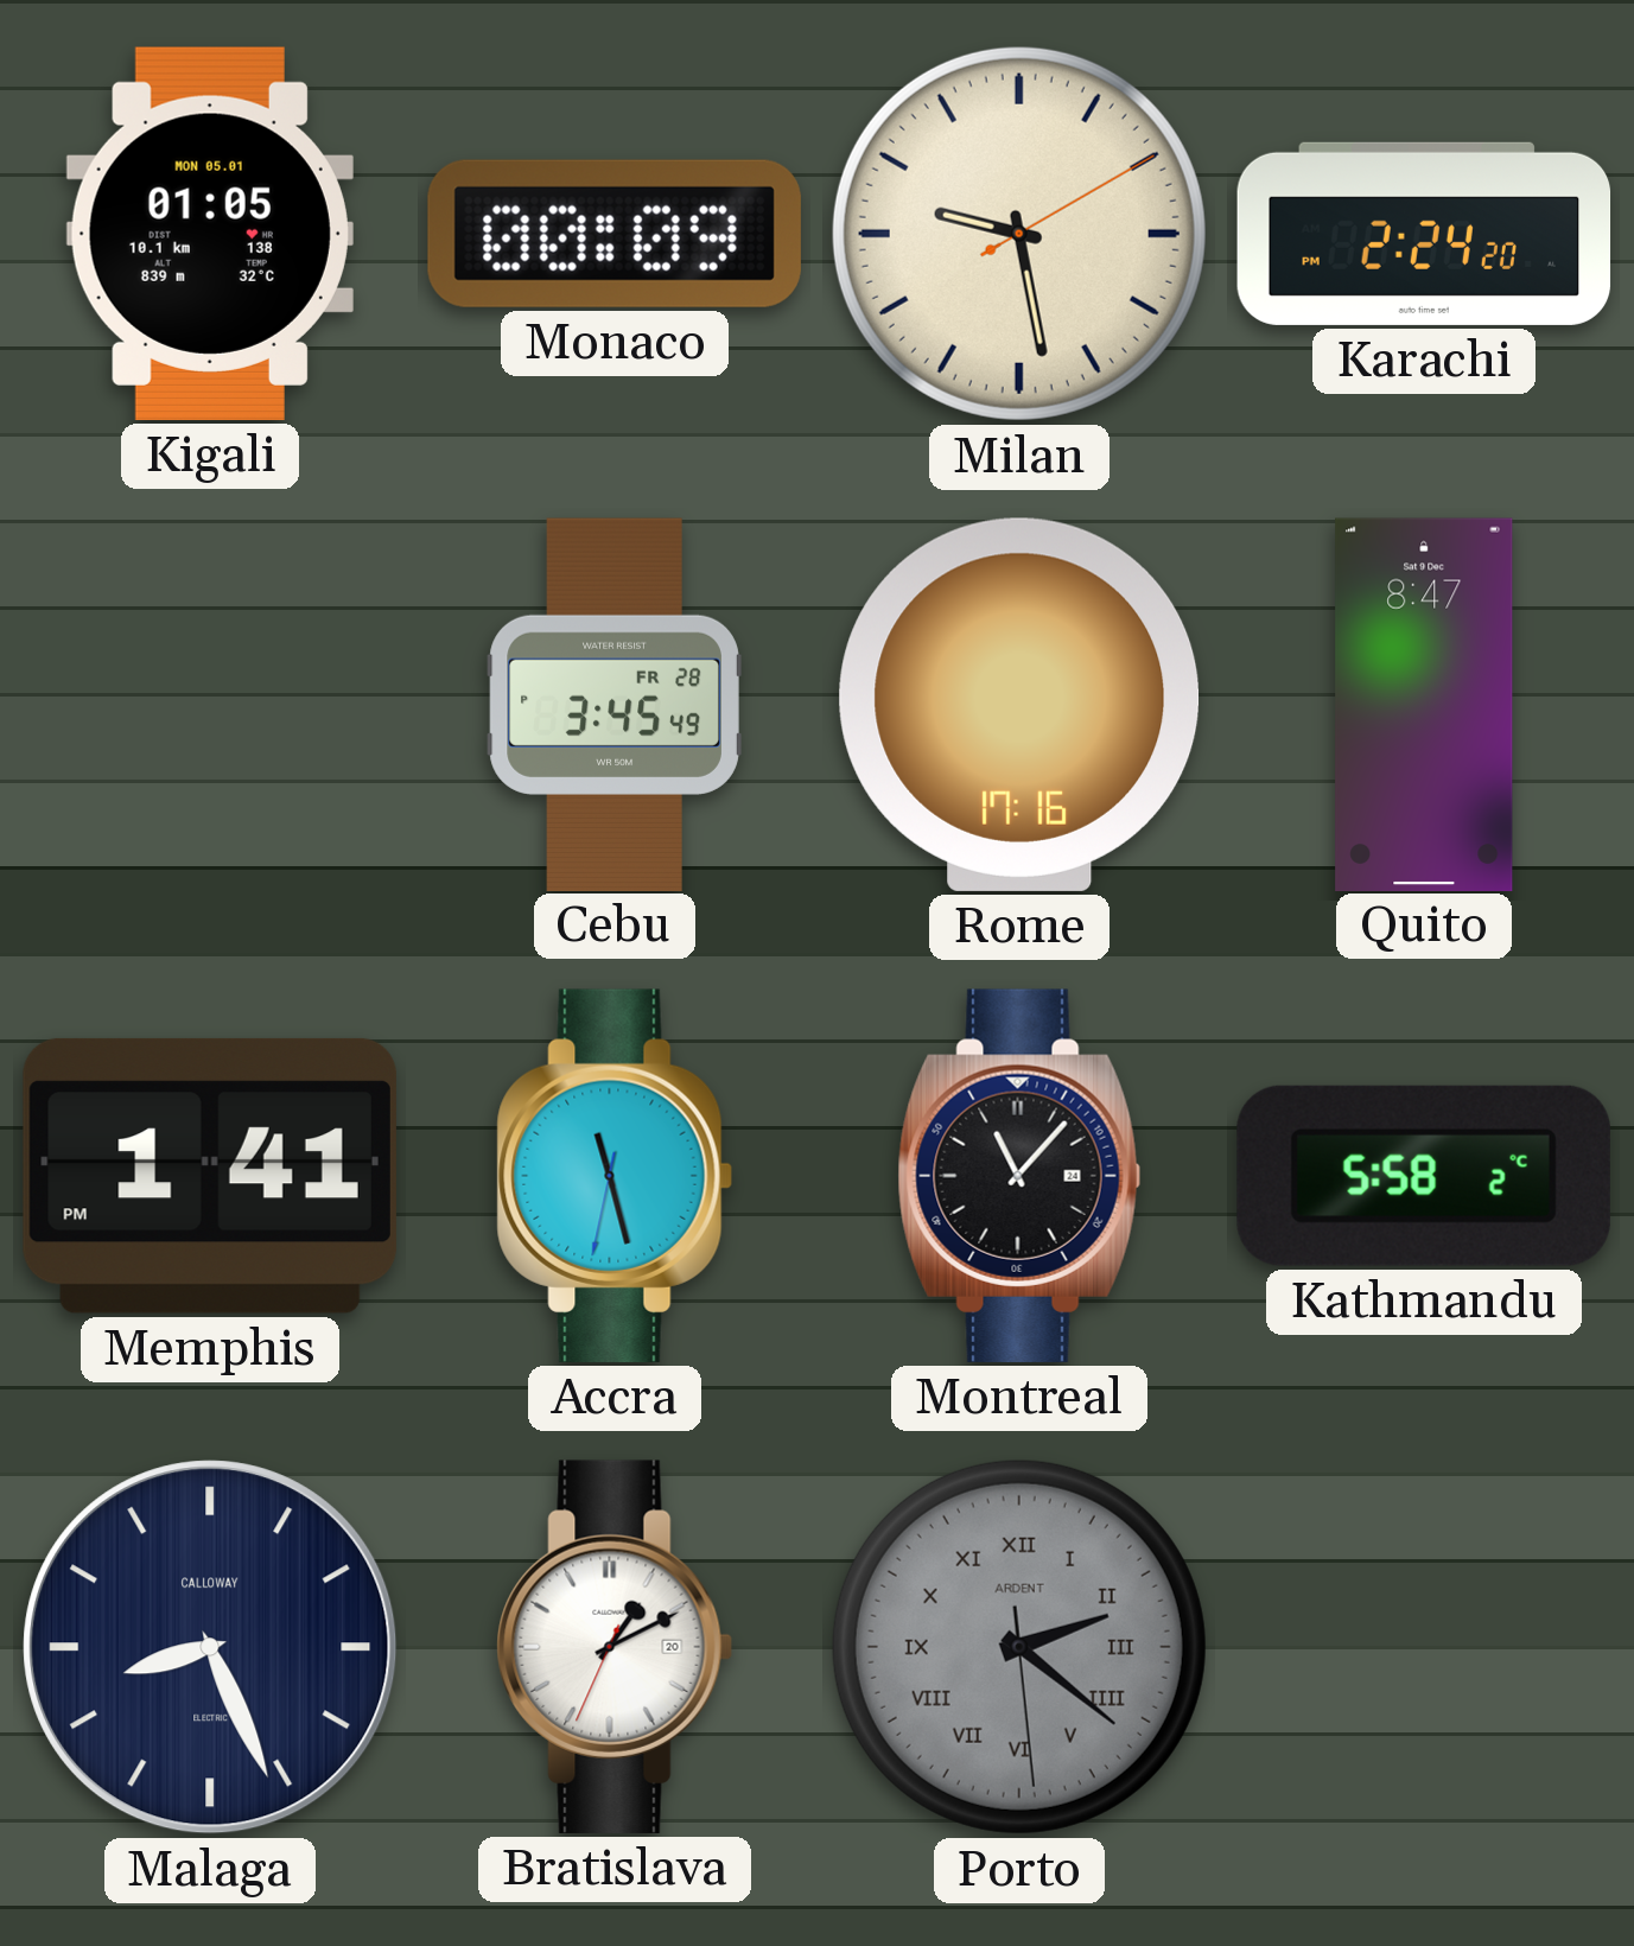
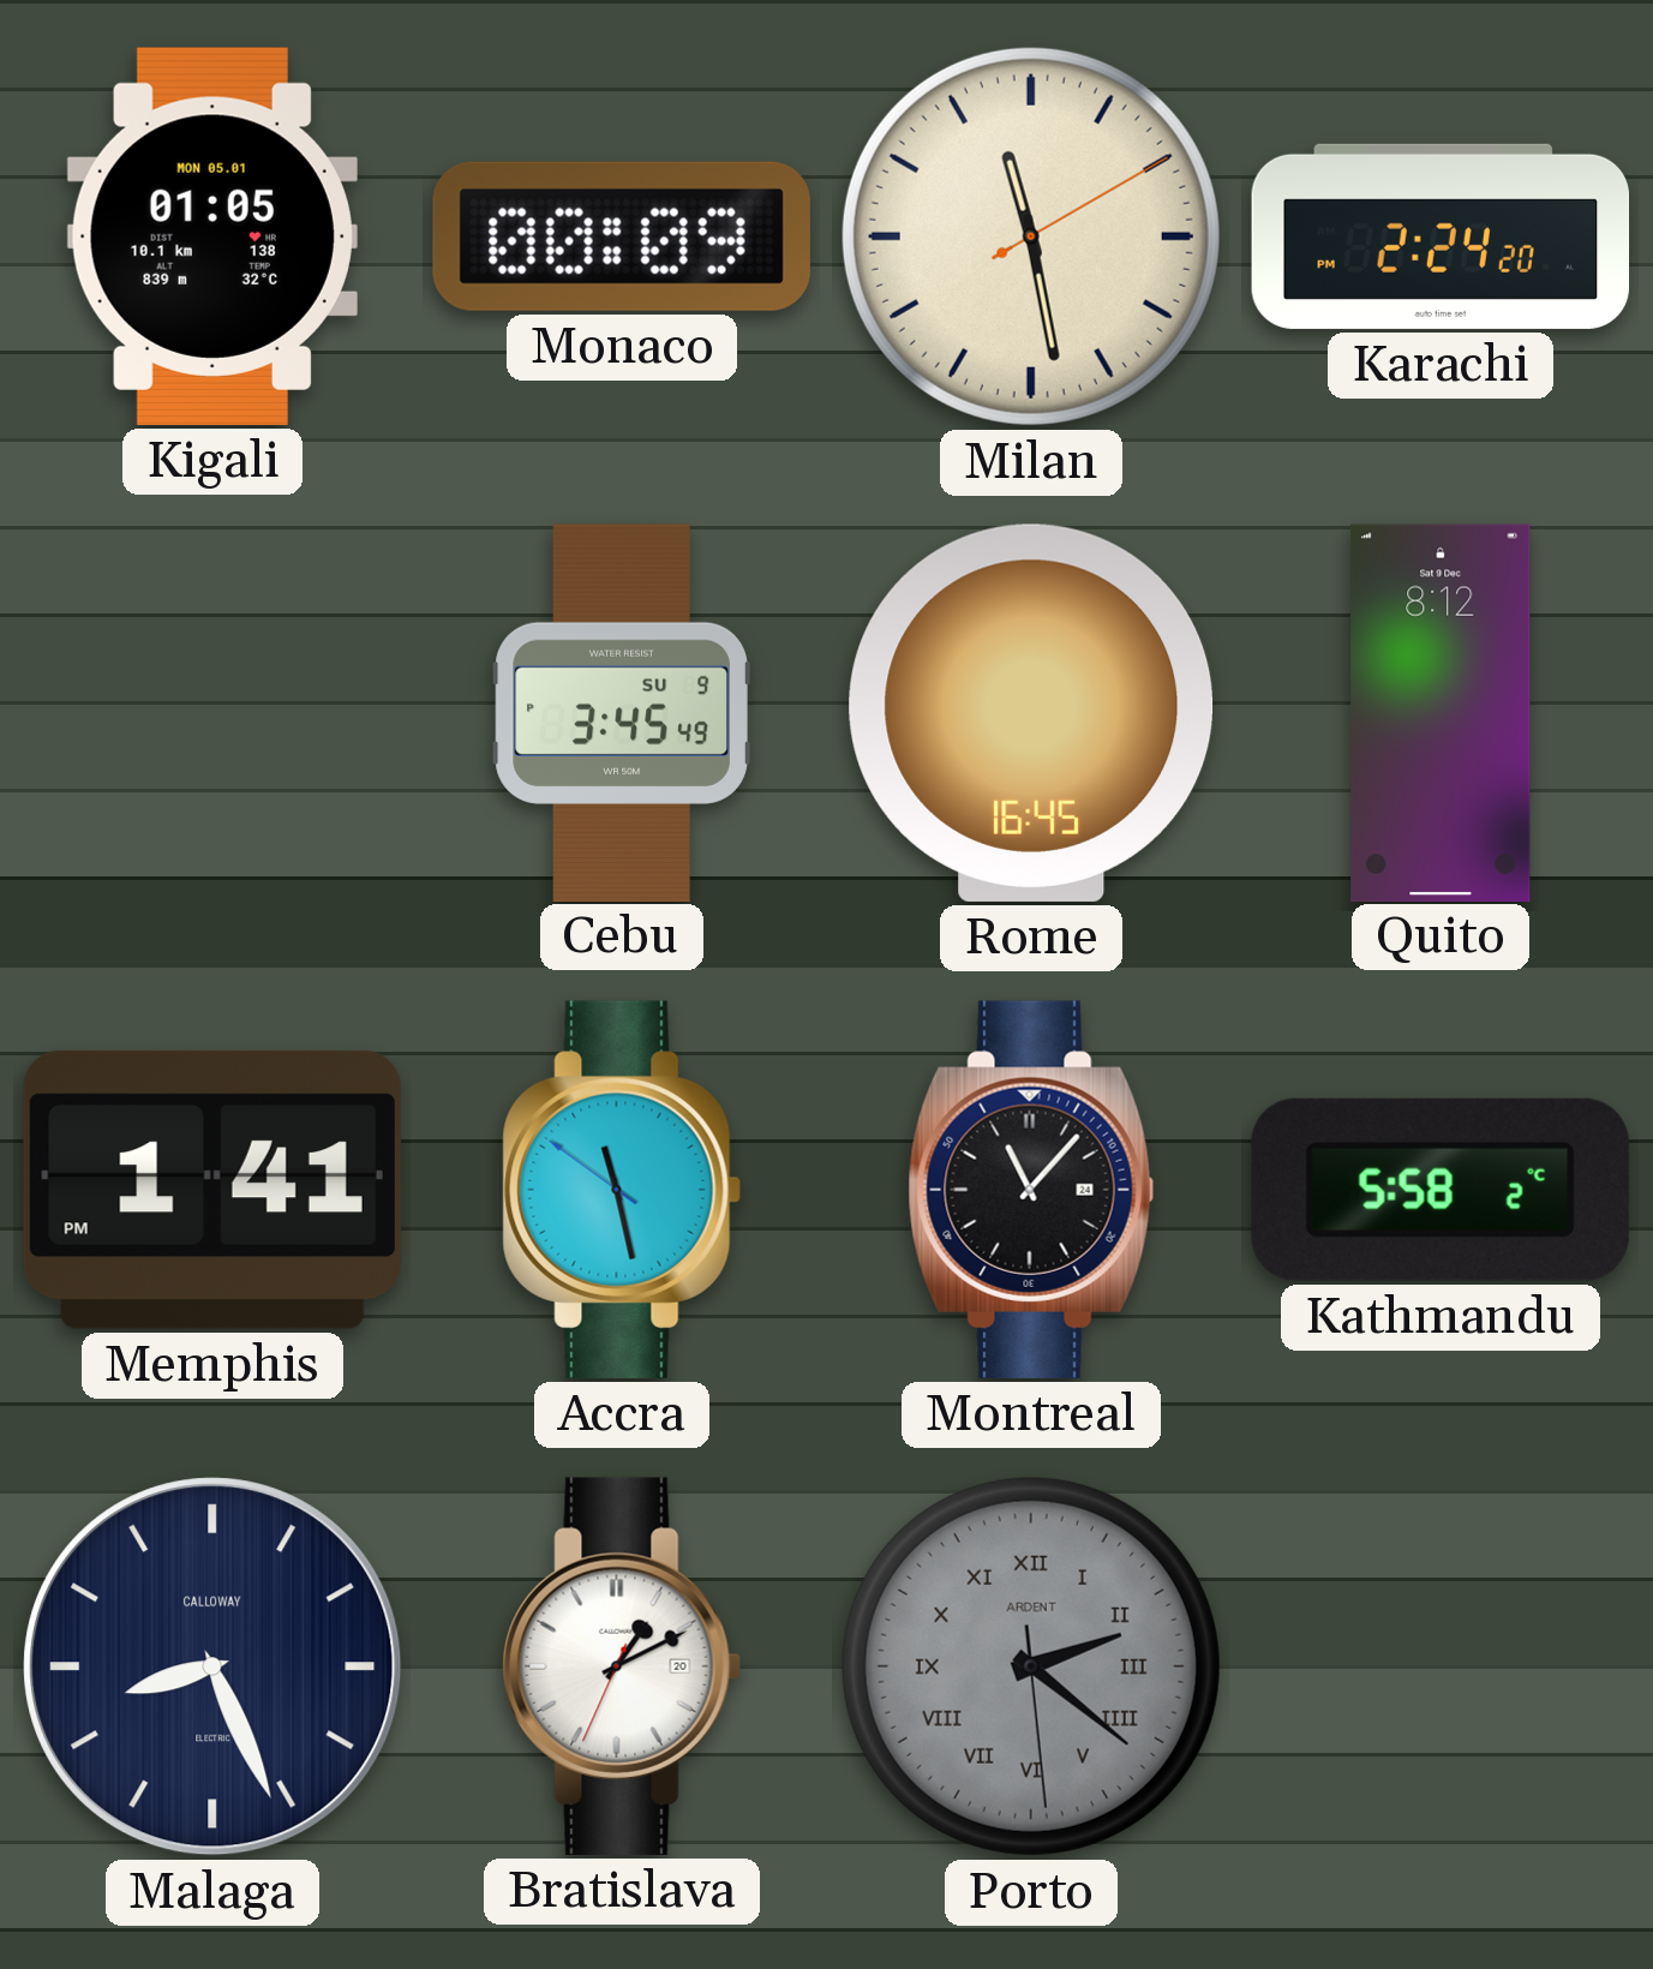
Milan: 9:28 -> 11:28
Cebu date: FR 28 -> SU 9
Rome: 17:16 -> 16:45
Quito: 8:47 -> 8:12
Accra: 11:27:32 -> 11:27:51
